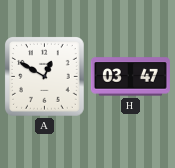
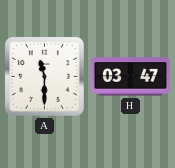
A: 12:50 -> 11:30
